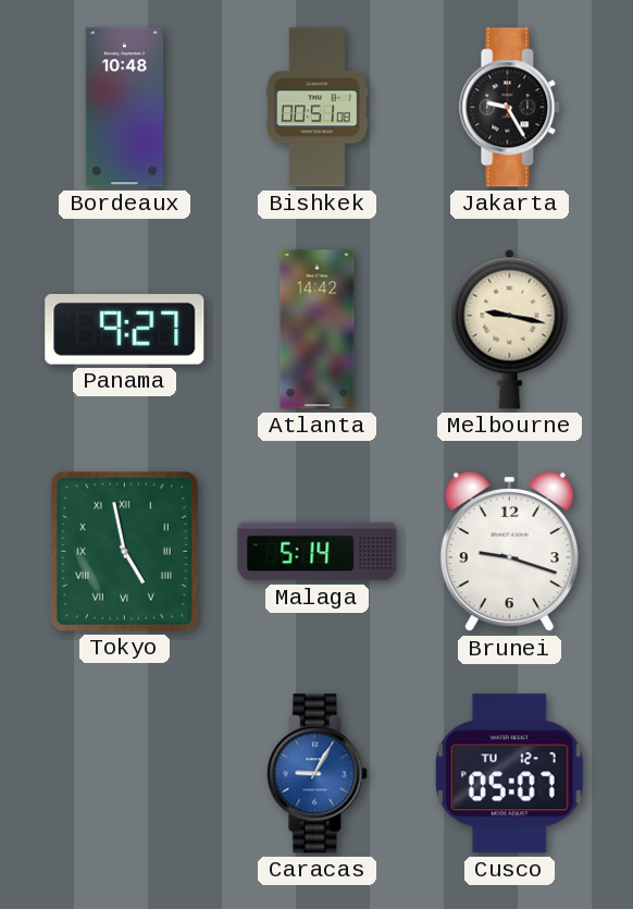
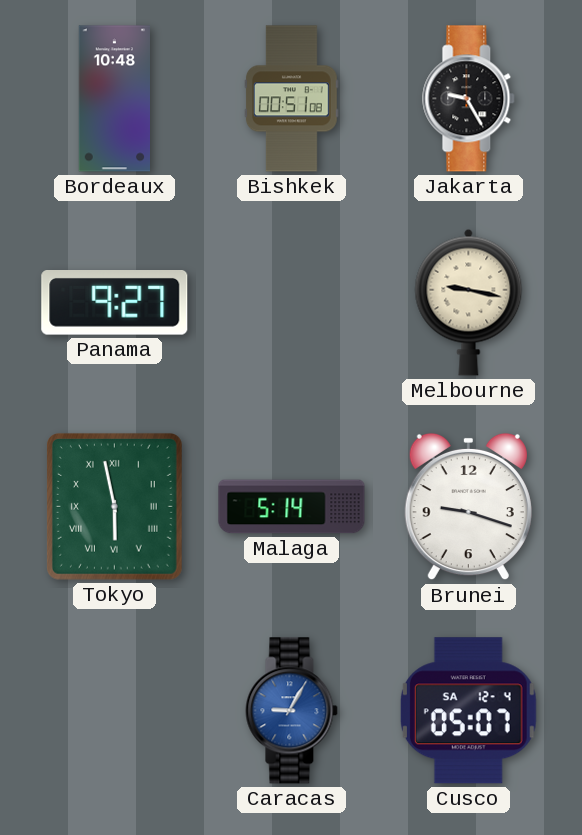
Atlanta: 14:42 -> none
Tokyo: 4:58 -> 5:58
Cusco date: TU 12-7 -> SA 12-4
